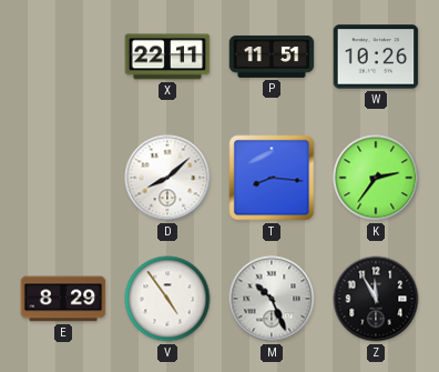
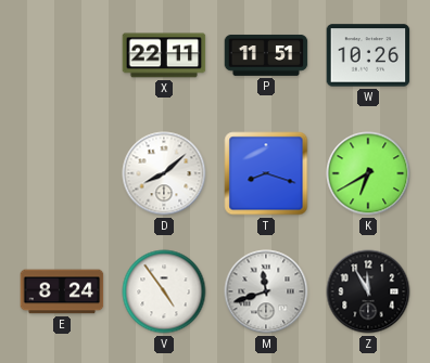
T: 8:16 -> 8:18
K: 2:36 -> 6:40
E: 8:29 -> 8:24
M: 10:26 -> 11:42
